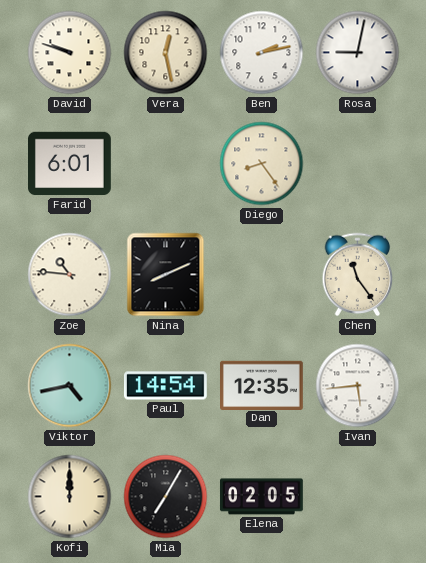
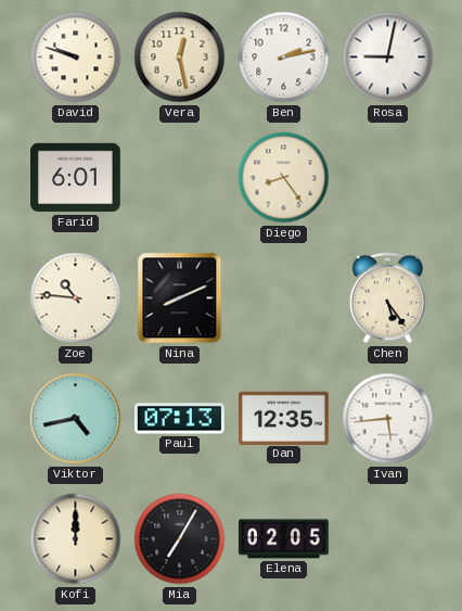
Chen: 11:24 -> 5:24
Paul: 14:54 -> 07:13
